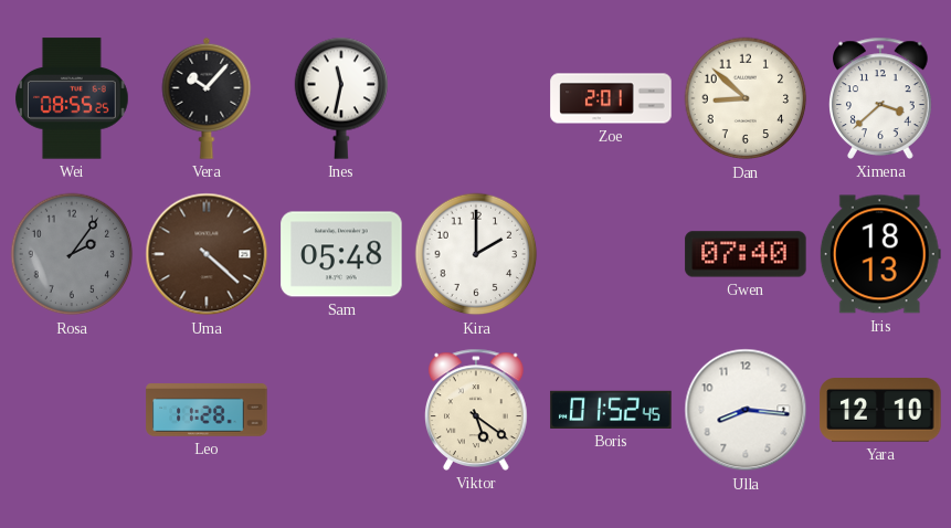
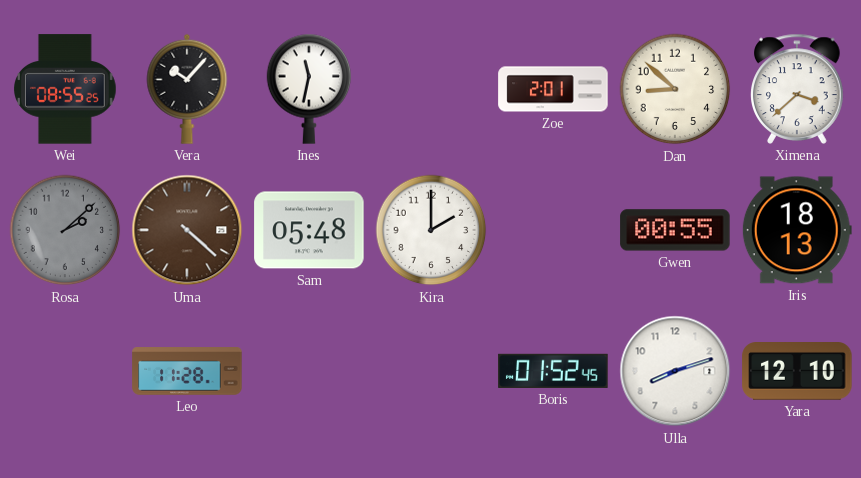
Rosa: 2:06 -> 2:08
Gwen: 07:40 -> 00:55
Viktor: 5:21 -> none
Ulla: 8:16 -> 8:12
